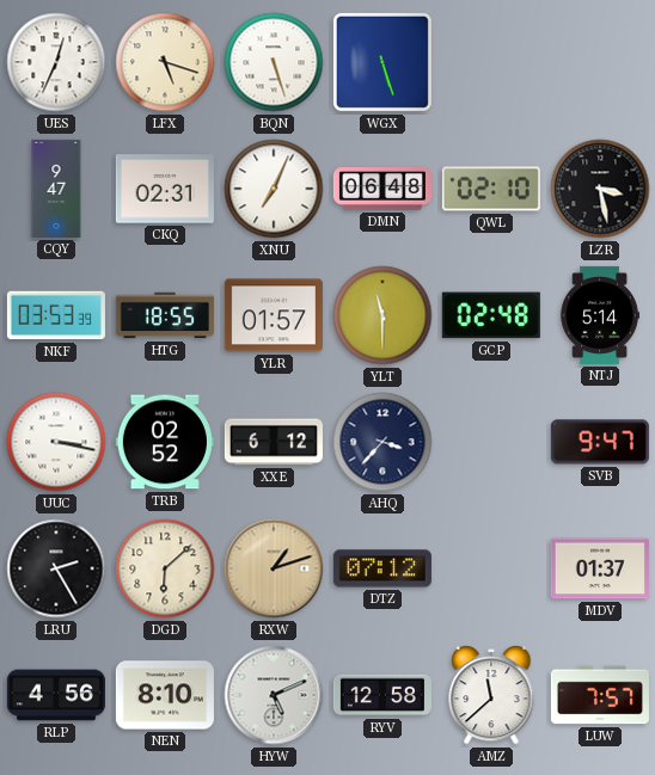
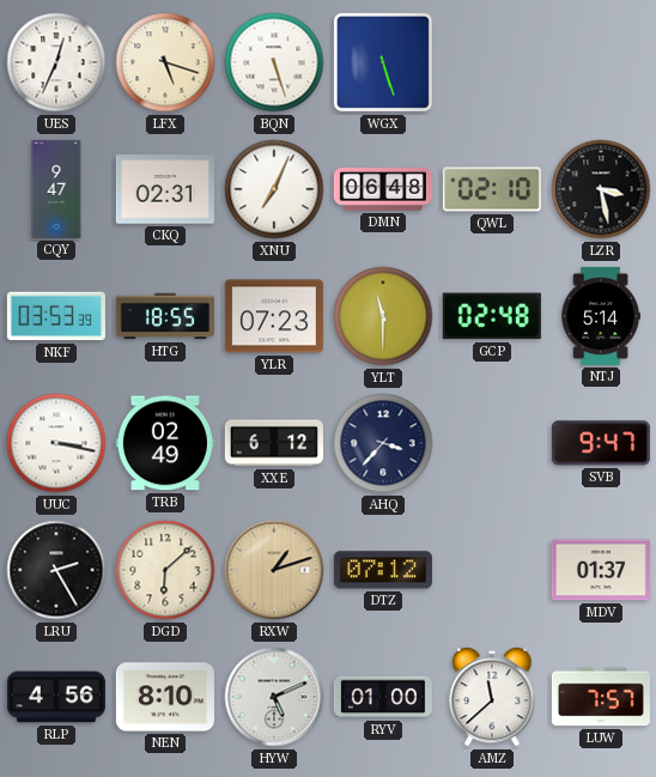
YLR: 01:57 -> 07:23
TRB: 02:52 -> 02:49
RYV: 12:58 -> 01:00
